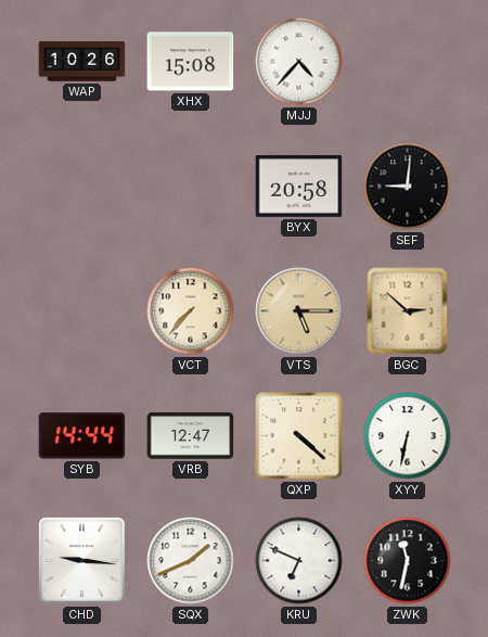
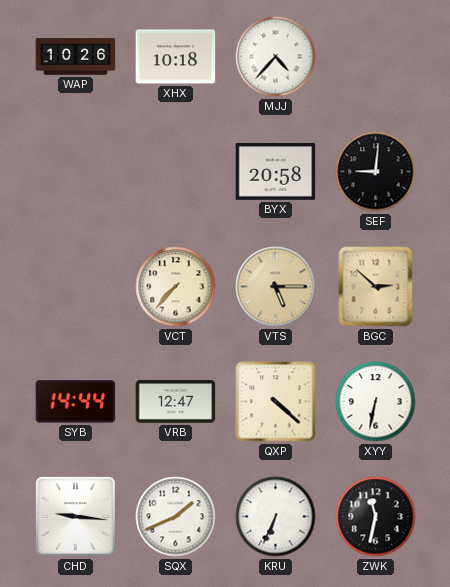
XHX: 15:08 -> 10:18
KRU: 6:49 -> 6:34
